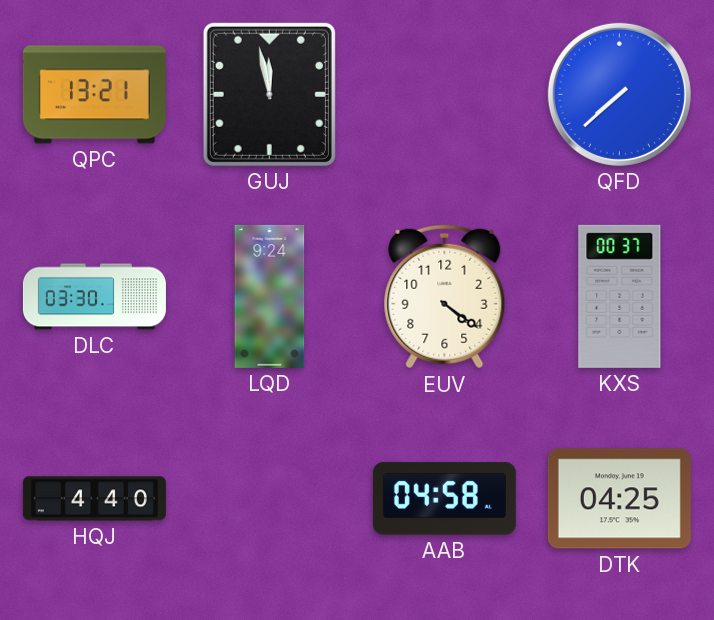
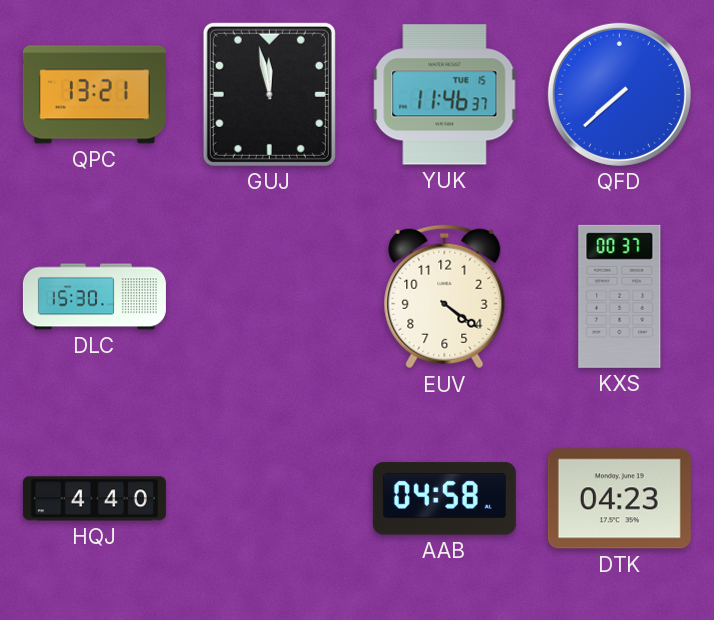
YUK: none -> 11:46
DLC: 03:30 -> 15:30
LQD: 9:24 -> none
DTK: 04:25 -> 04:23
